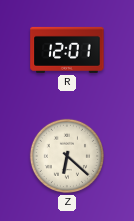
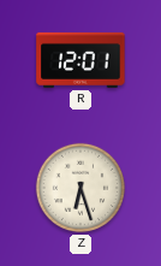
Z: 6:22 -> 6:27
